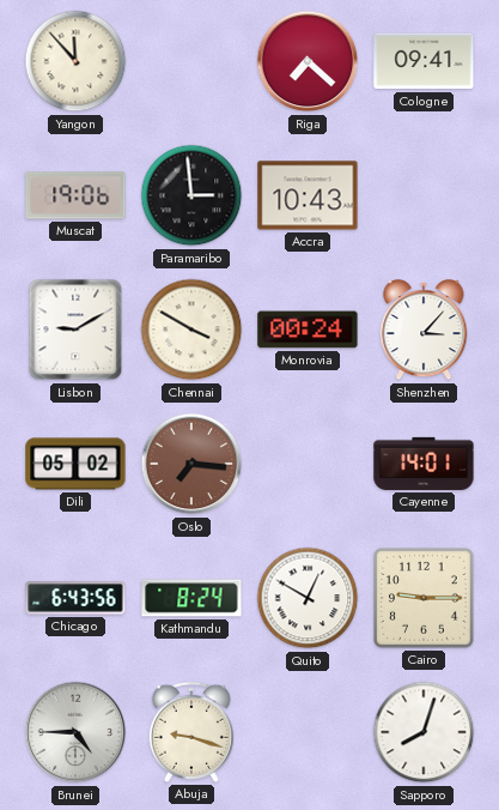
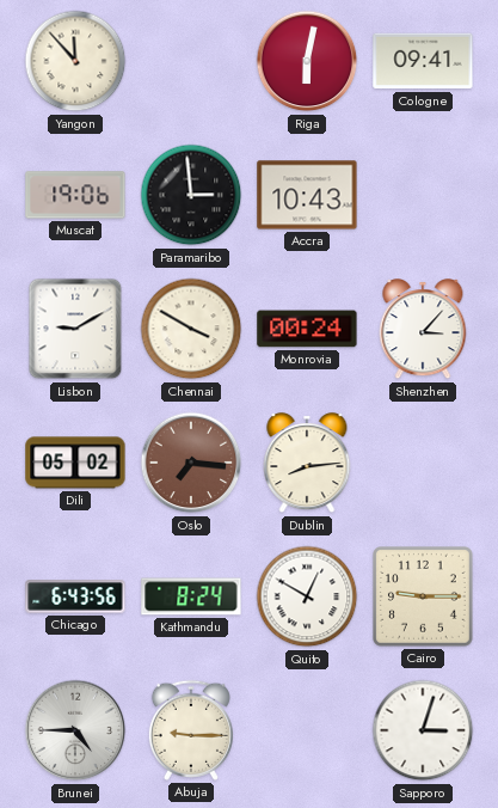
Riga: 7:22 -> 6:02
Dublin: none -> 8:14
Cayenne: 14:01 -> none
Abuja: 9:18 -> 9:15
Sapporo: 8:03 -> 3:03
